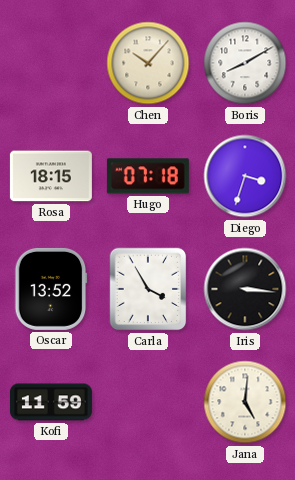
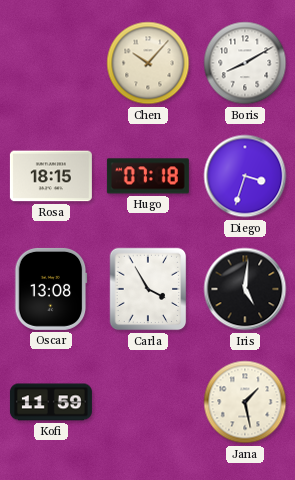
Oscar: 13:52 -> 13:08
Iris: 3:16 -> 5:01
Jana: 5:01 -> 1:28
